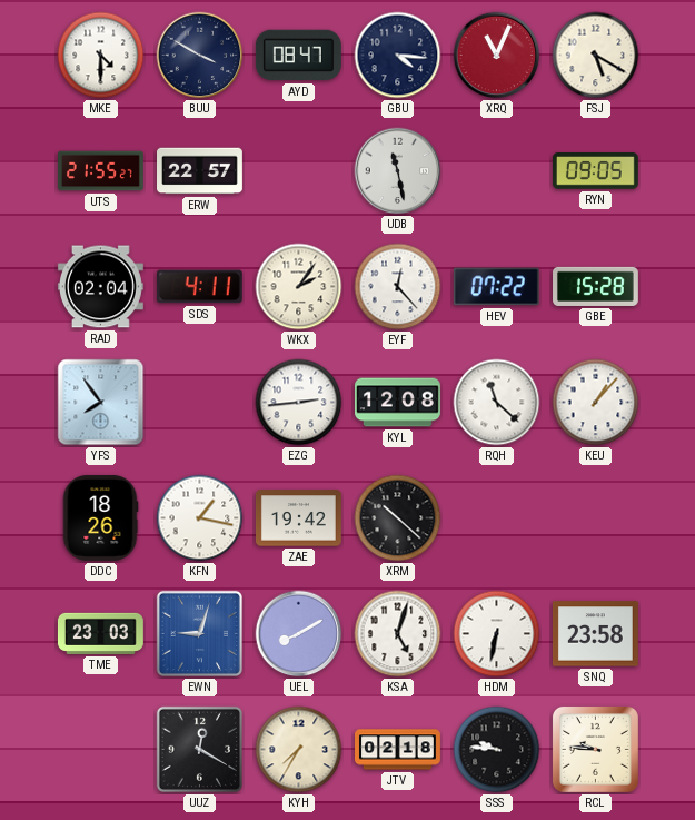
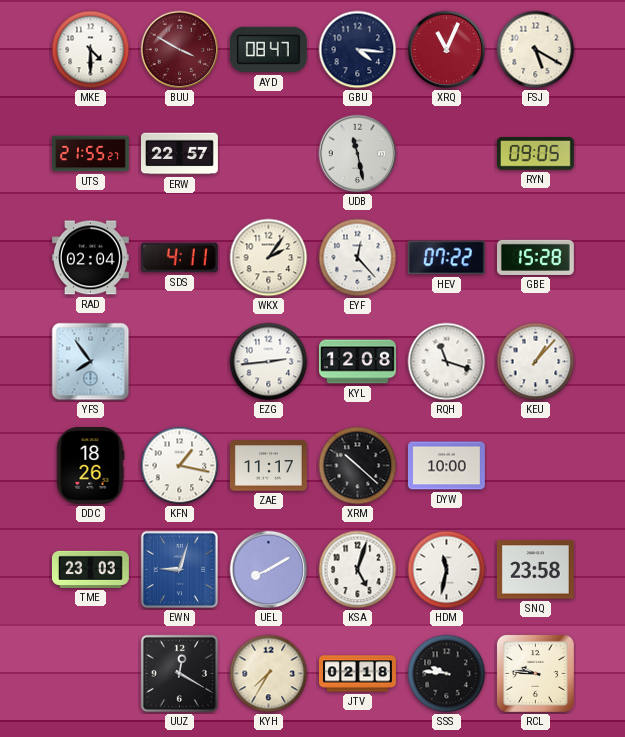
BUU dial: navy -> burgundy
RQH: 11:22 -> 11:18
ZAE: 19:42 -> 11:17
DYW: none -> 10:00
HDM: 6:32 -> 11:32
